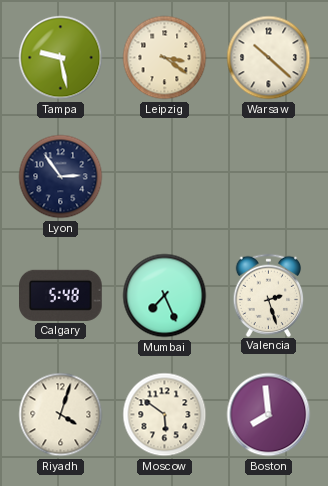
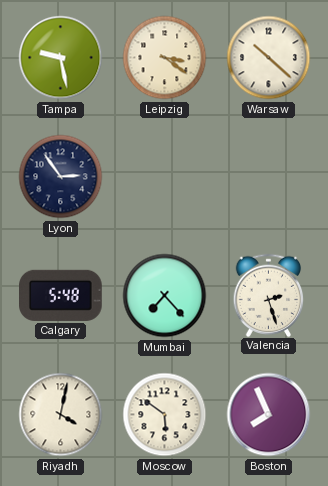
Mumbai: 7:26 -> 7:23
Riyadh: 4:03 -> 4:02
Boston: 7:59 -> 7:56
